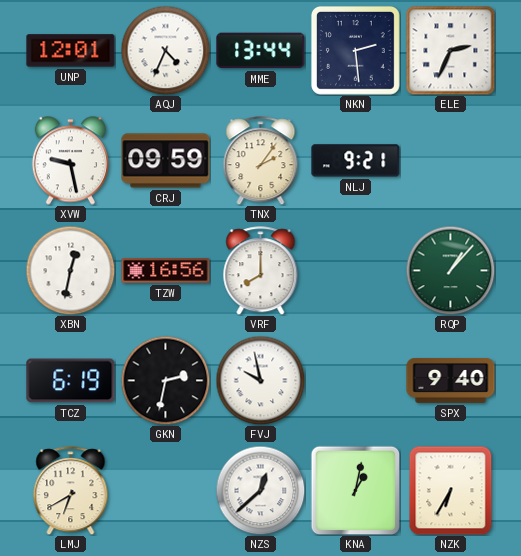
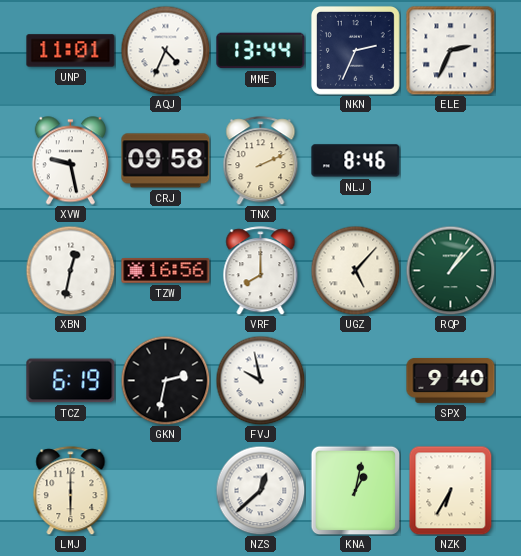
UNP: 12:01 -> 11:01
NKN: 2:29 -> 2:34
CRJ: 09:59 -> 09:58
TNX: 2:06 -> 2:11
NLJ: 9:21 -> 8:46
UGZ: none -> 5:07
LMJ: 6:40 -> 6:00
